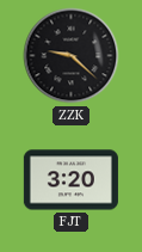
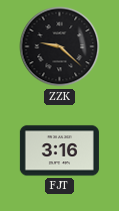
FJT: 3:20 -> 3:16
